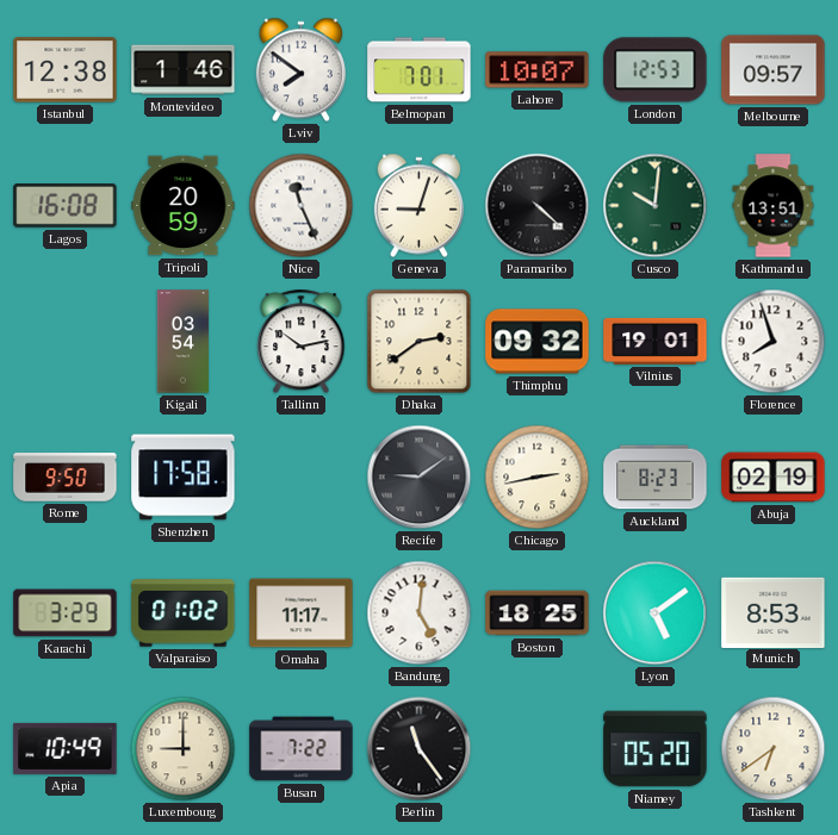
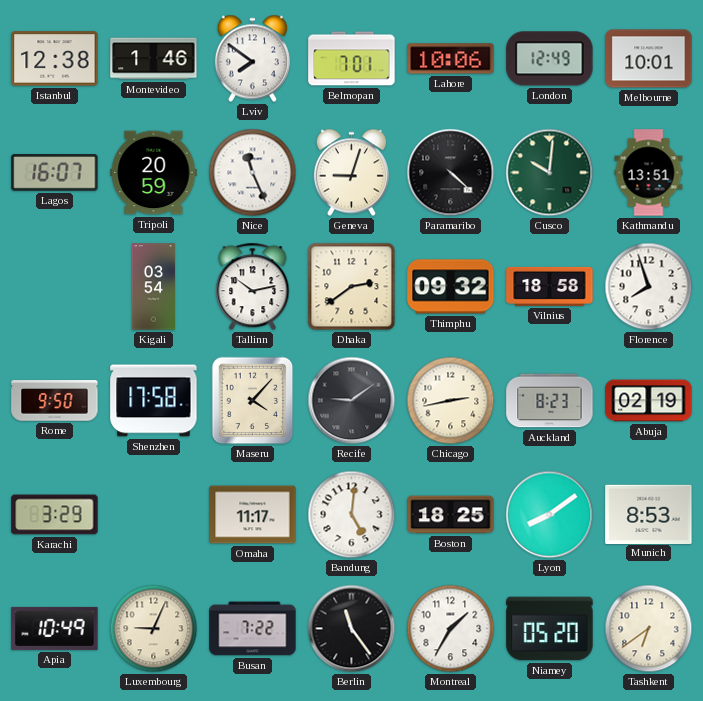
Lahore: 10:07 -> 10:06
London: 12:53 -> 12:49
Melbourne: 09:57 -> 10:01
Lagos: 16:08 -> 16:07
Vilnius: 19:01 -> 18:58
Maseru: none -> 4:07
Valparaiso: 01:02 -> none
Lyon: 5:09 -> 8:09
Luxembourg: 9:00 -> 9:04
Montreal: none -> 1:35
